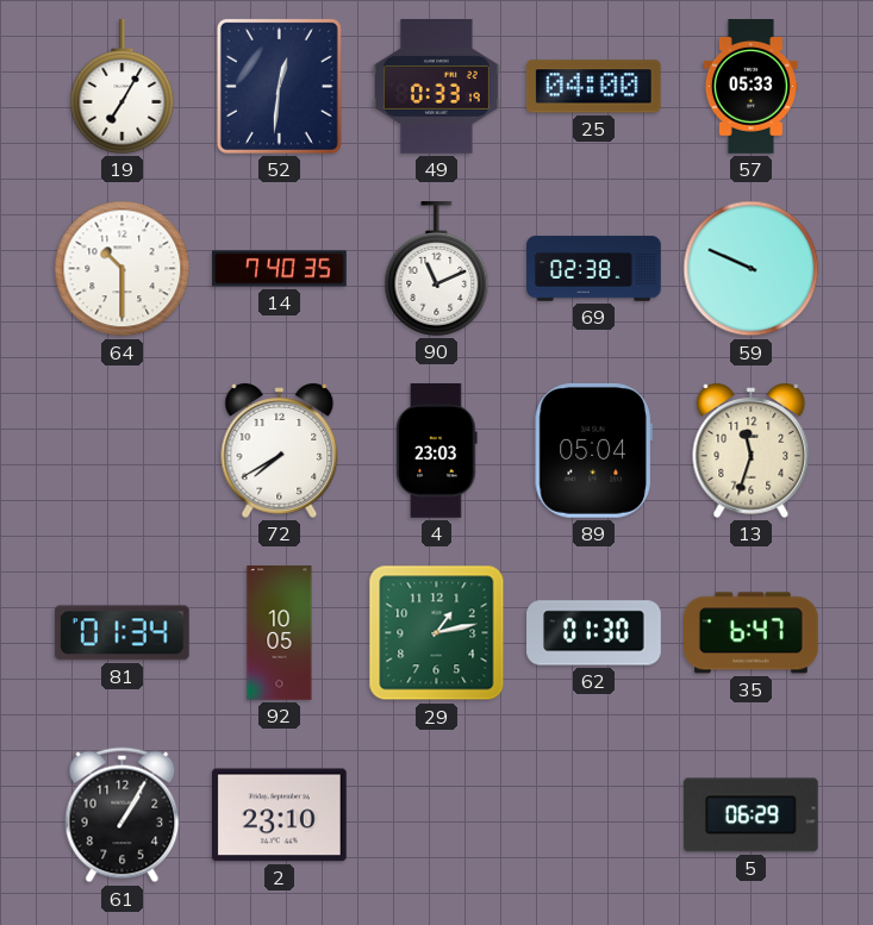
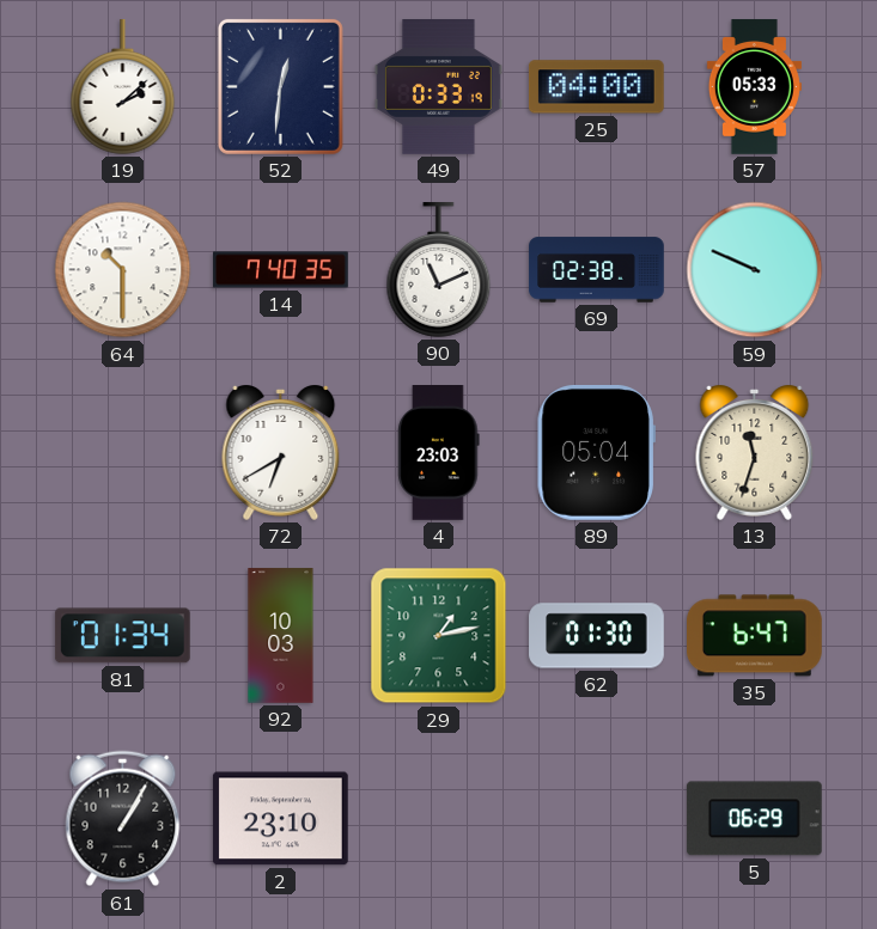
19: 7:05 -> 2:08
72: 7:40 -> 6:40
92: 10:05 -> 10:03
